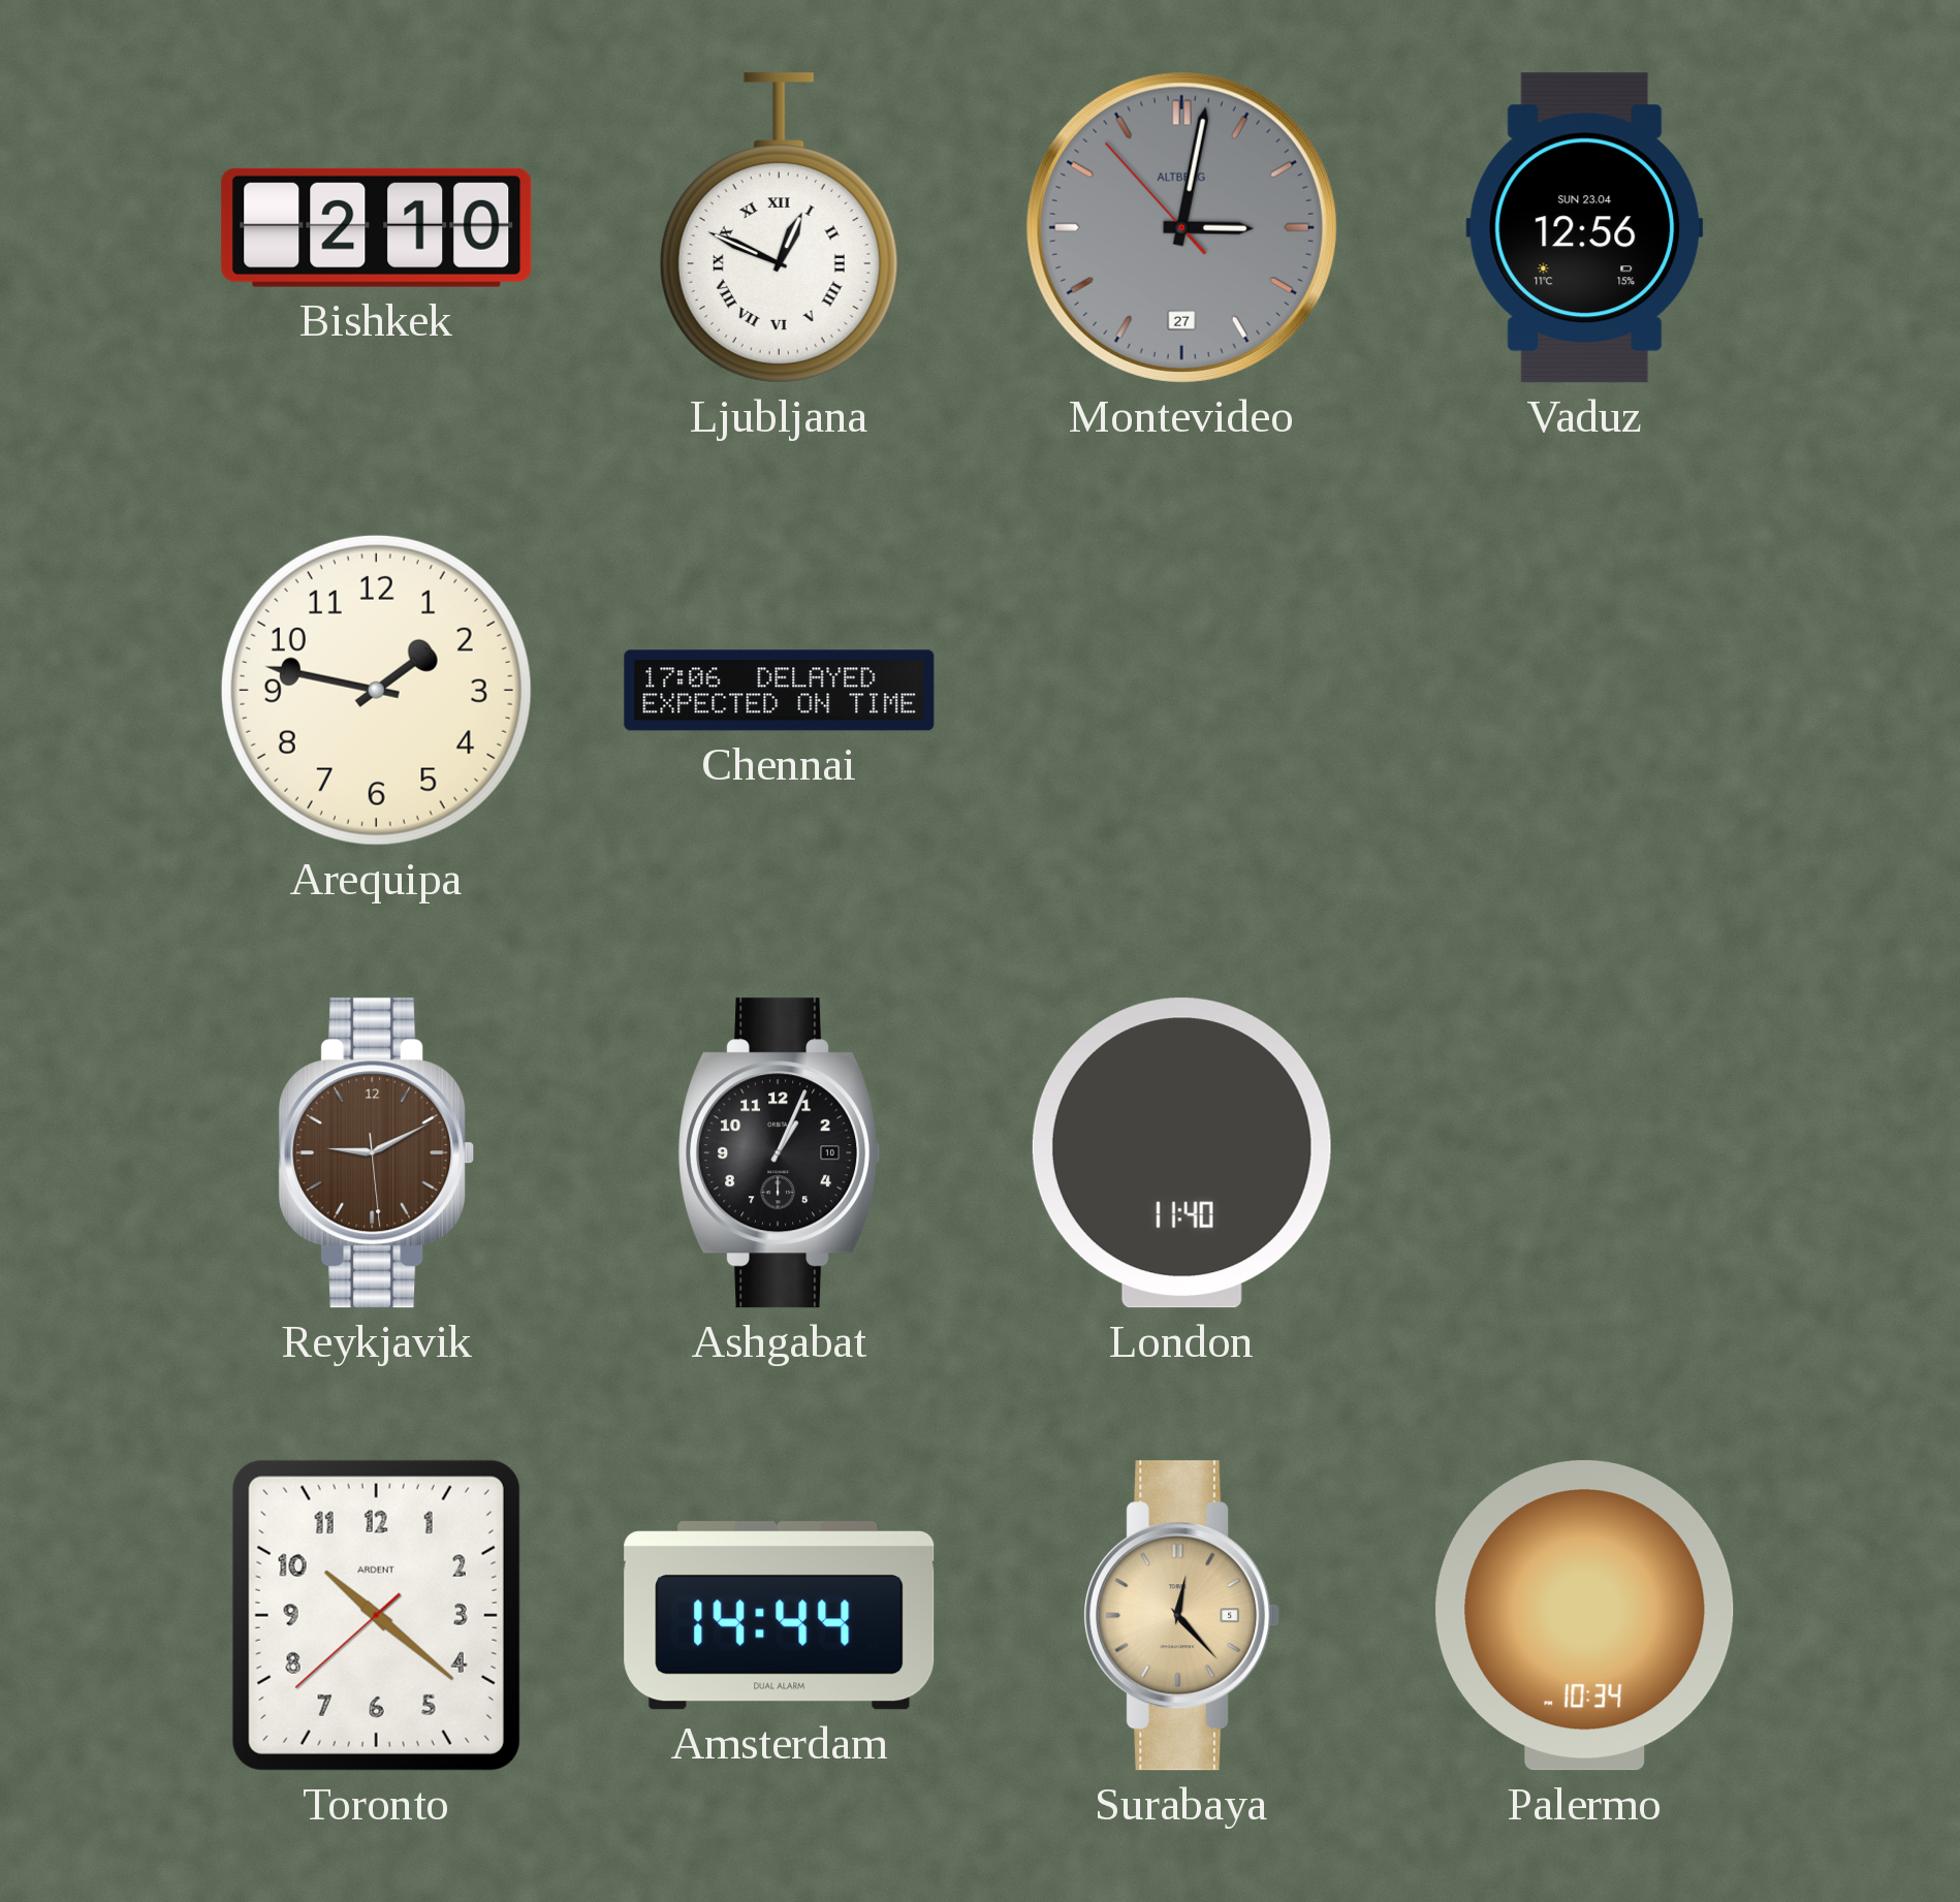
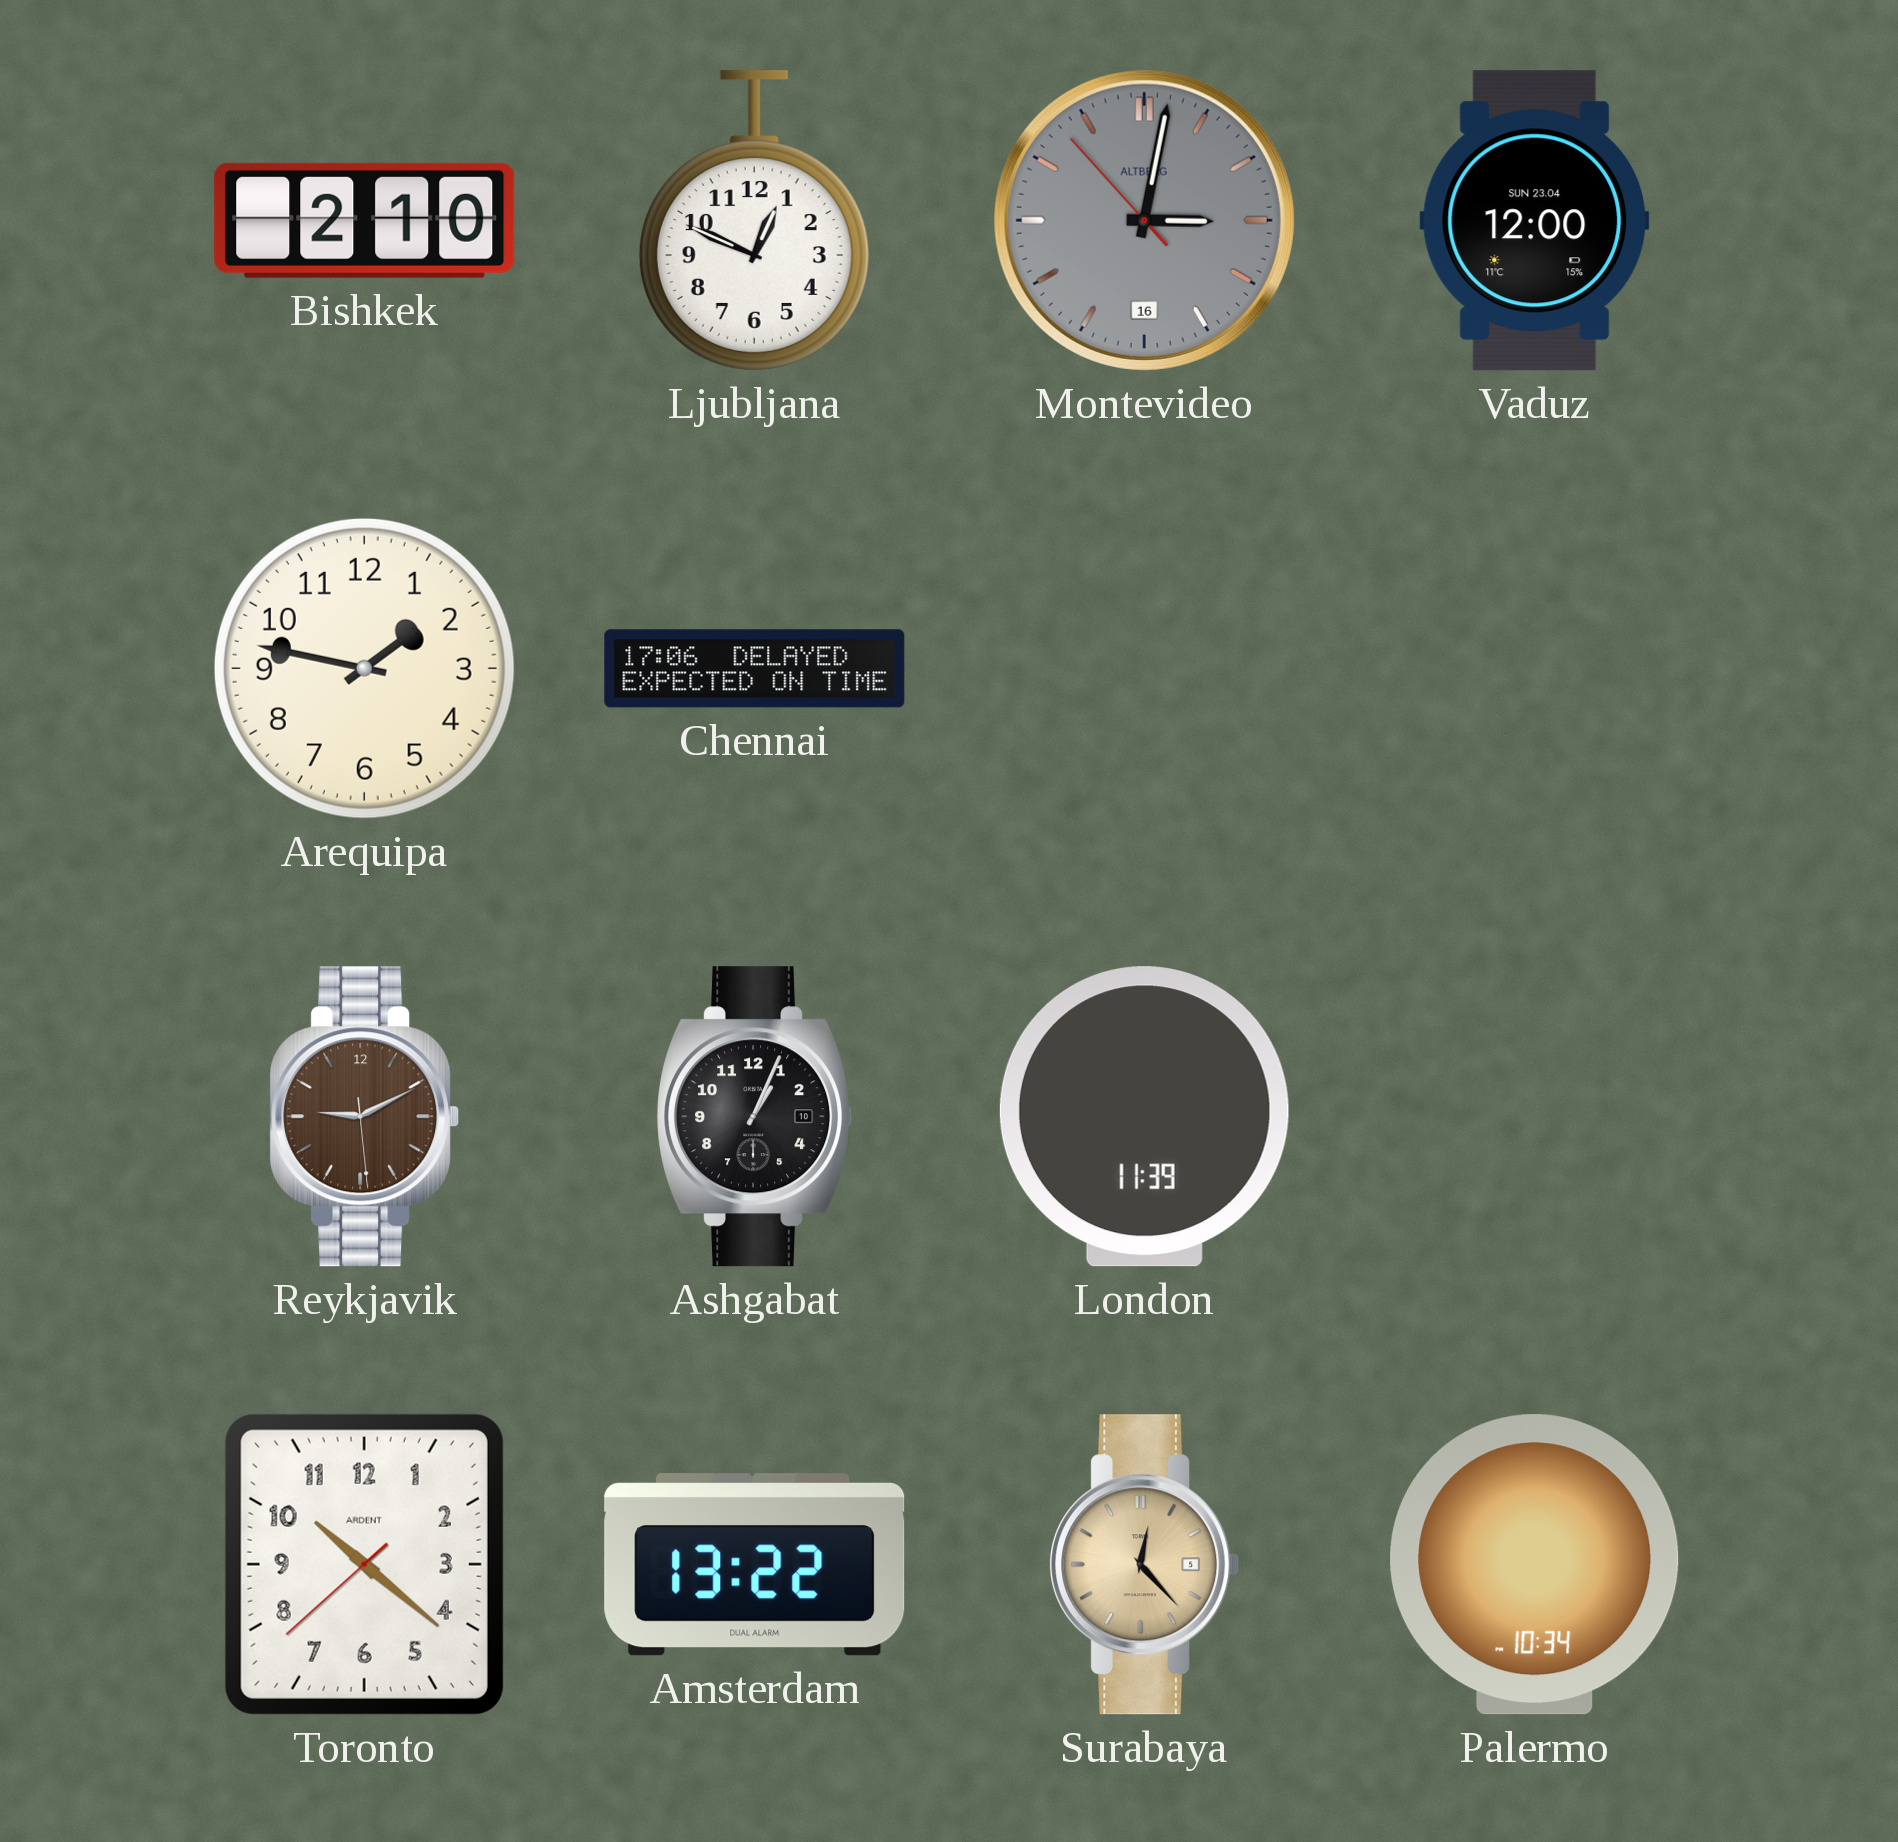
Ljubljana numerals: Roman -> Arabic
Montevideo date: 27 -> 16
Vaduz: 12:56 -> 12:00
London: 11:40 -> 11:39
Amsterdam: 14:44 -> 13:22
